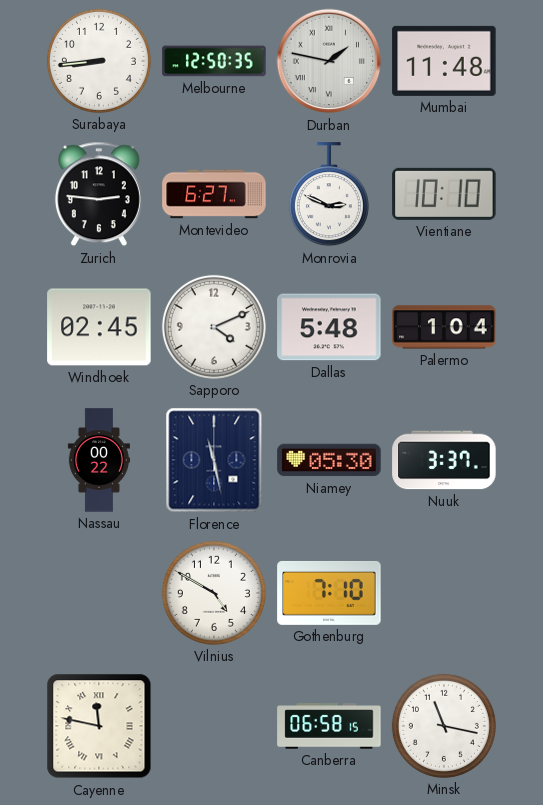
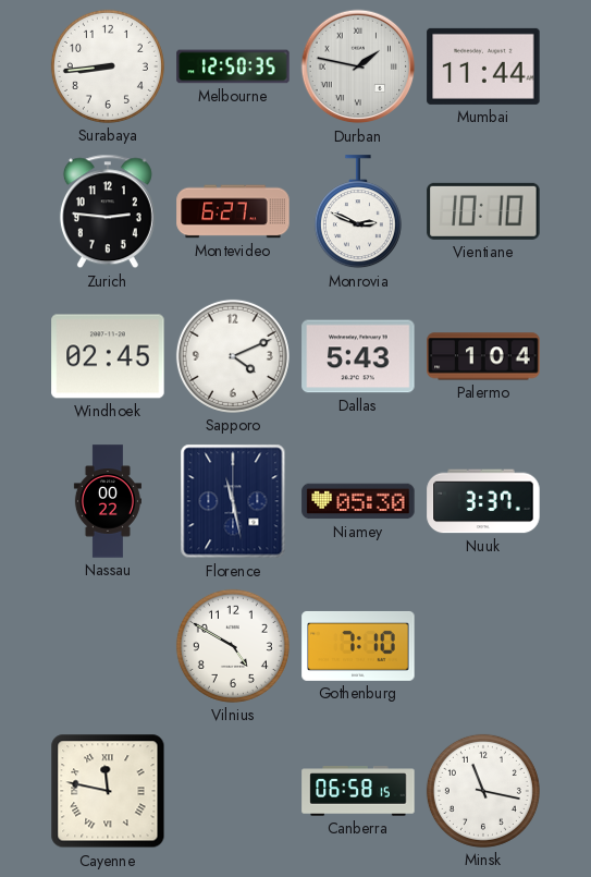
Mumbai: 11:48 -> 11:44
Dallas: 5:48 -> 5:43
